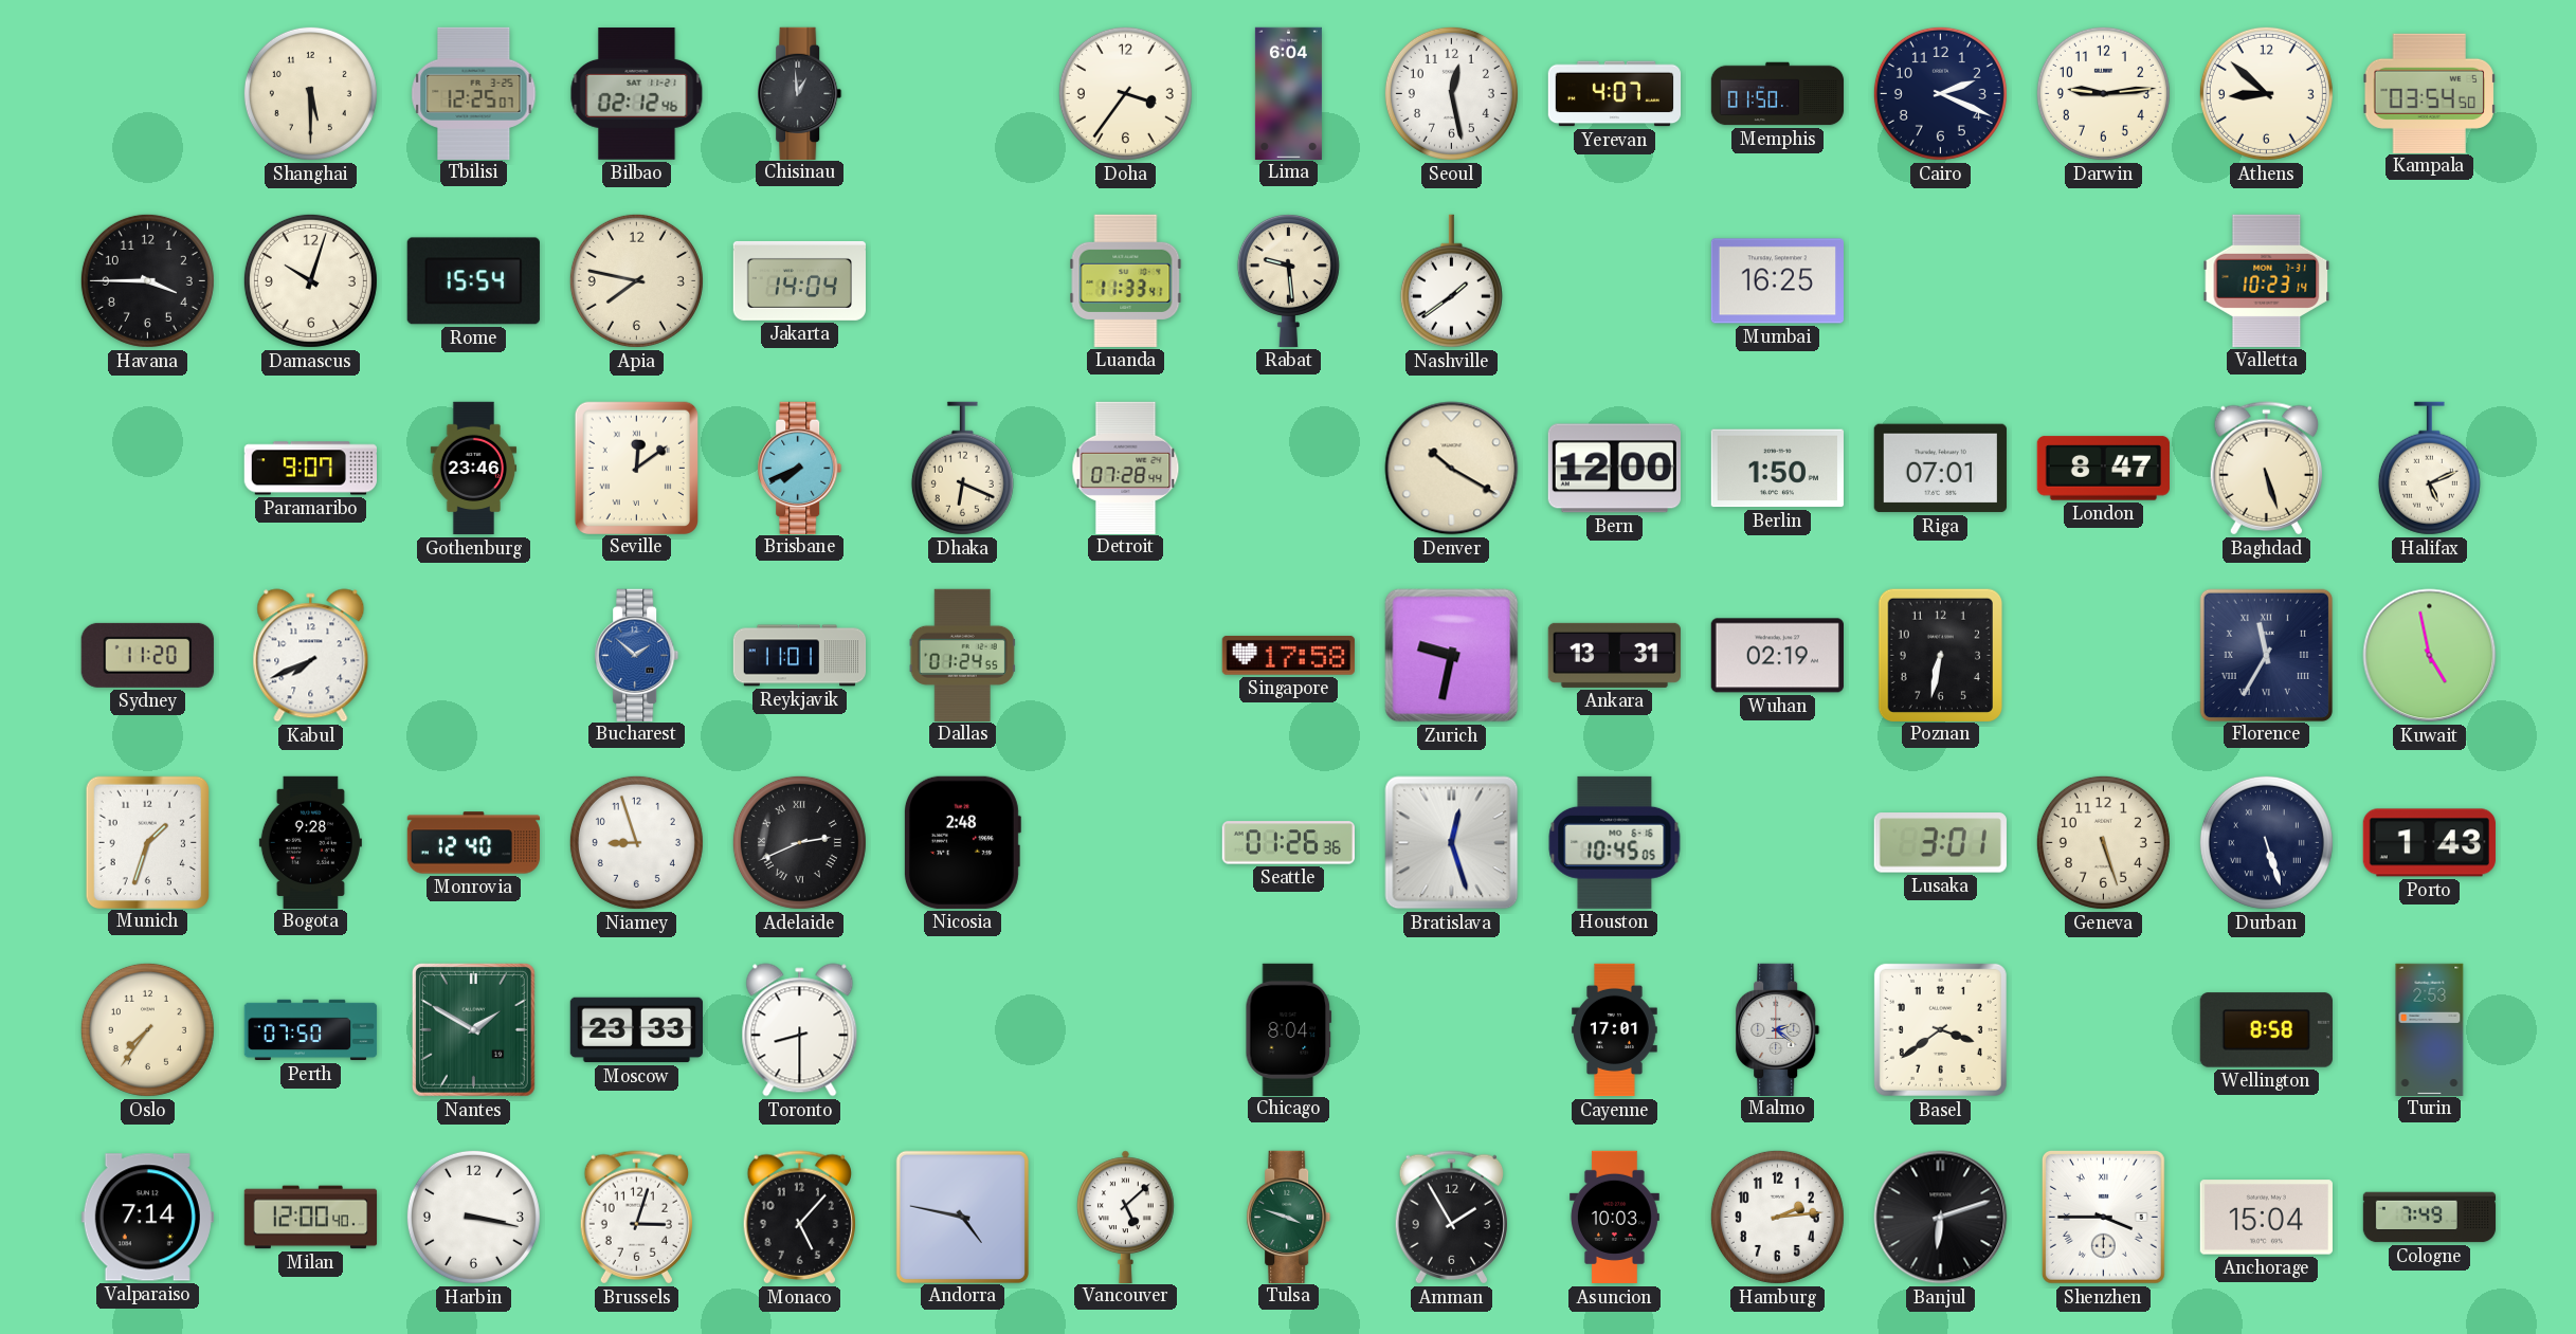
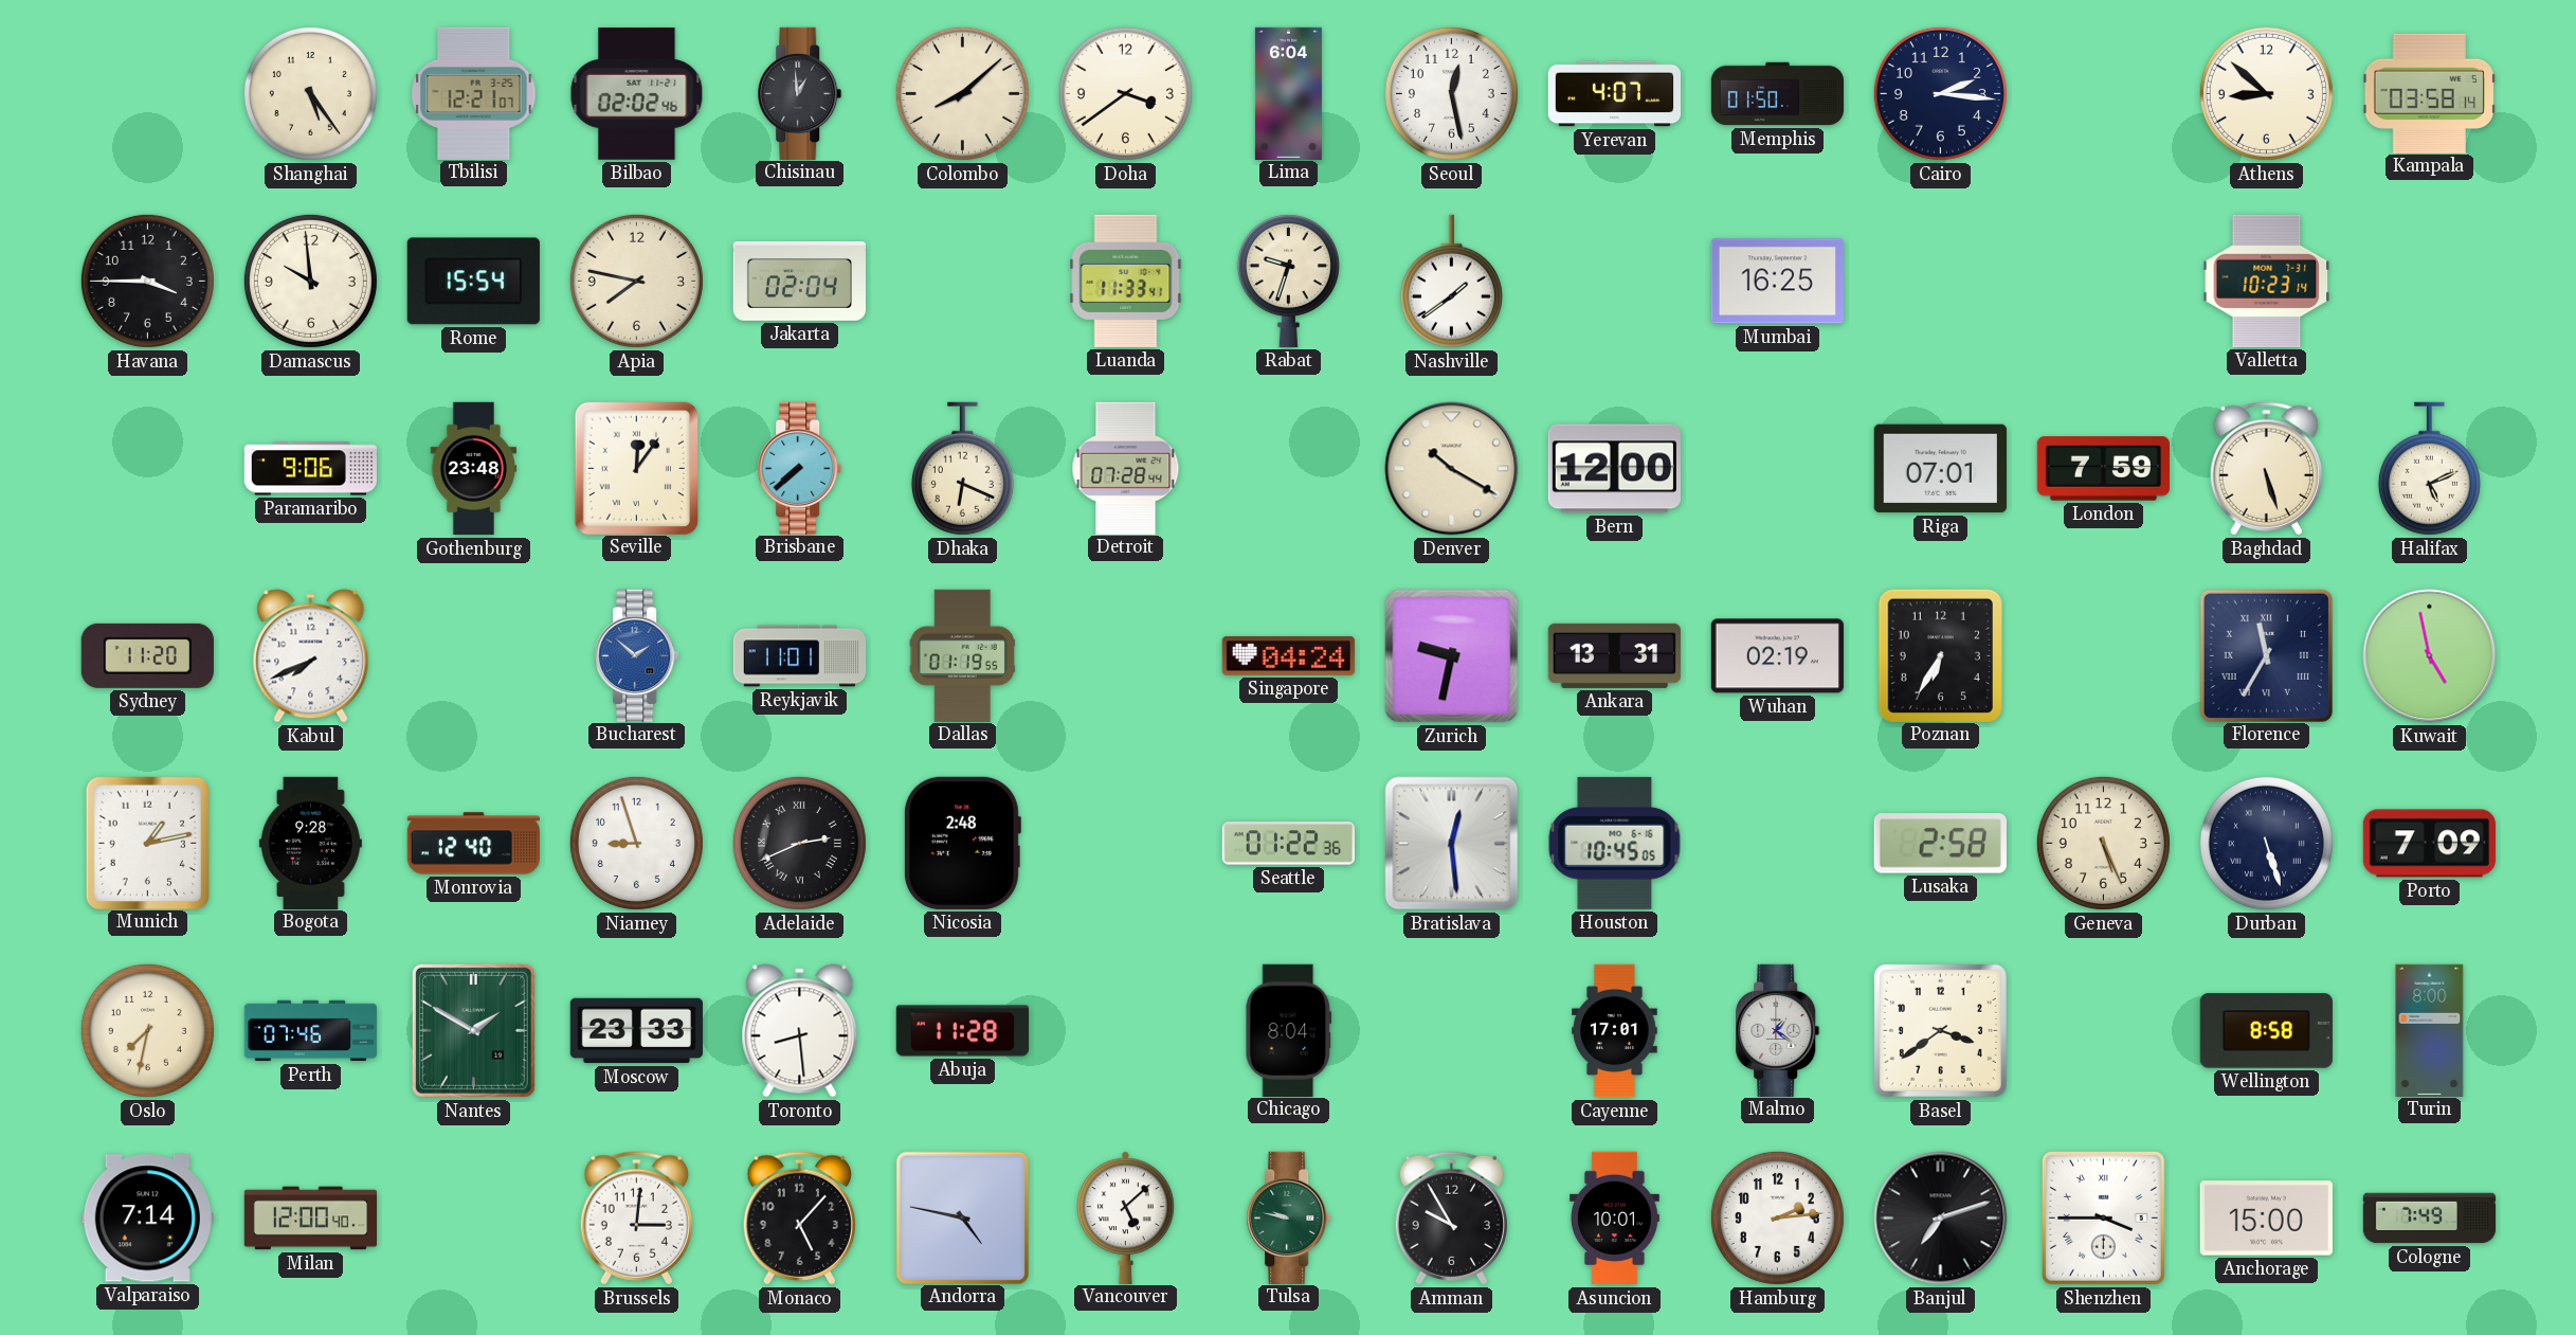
Shanghai: 5:30 -> 5:24
Tbilisi: 12:25 -> 12:21
Bilbao: 02:12 -> 02:02
Colombo: none -> 8:08
Doha: 3:36 -> 3:39
Cairo: 2:19 -> 2:16
Darwin: 9:14 -> none
Kampala: 03:54 -> 03:58
Damascus: 10:03 -> 9:59
Jakarta: 14:04 -> 02:04
Rabat: 9:29 -> 9:33
Paramaribo: 9:07 -> 9:06
Gothenburg: 23:46 -> 23:48
Seville: 12:09 -> 12:06
Brisbane: 7:41 -> 7:38
Berlin: 1:50 -> none
London: 8:47 -> 7:59
Dallas: 01:24 -> 01:19
Singapore: 17:58 -> 04:24
Poznan: 6:32 -> 6:35
Munich: 1:33 -> 1:13
Seattle: 01:26 -> 01:22
Bratislava: 12:27 -> 12:29
Lusaka: 3:01 -> 2:58
Geneva: 5:27 -> 5:26
Porto: 1:43 -> 7:09
Oslo: 7:36 -> 7:32
Perth: 07:50 -> 07:46
Toronto: 8:30 -> 8:29
Abuja: none -> 11:28
Malmo: 2:21 -> 1:21
Turin: 2:53 -> 8:00
Harbin: 3:17 -> none
Brussels: 3:03 -> 3:01
Tulsa: 3:48 -> 9:47
Amman: 1:55 -> 9:55
Asuncion: 10:03 -> 10:01
Banjul: 6:12 -> 7:12
Anchorage: 15:04 -> 15:00
